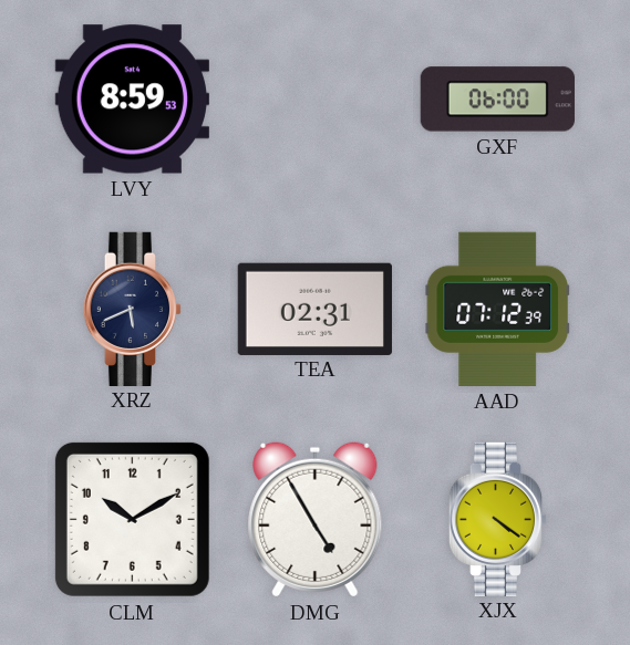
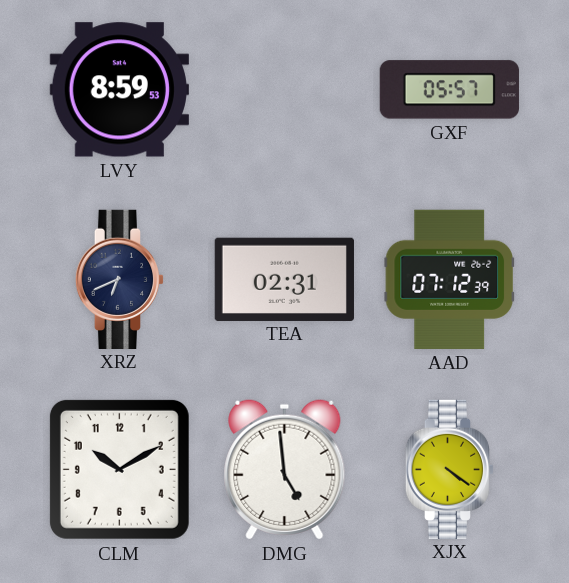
GXF: 06:00 -> 05:57
XRZ: 5:41 -> 6:41
DMG: 4:55 -> 4:59
